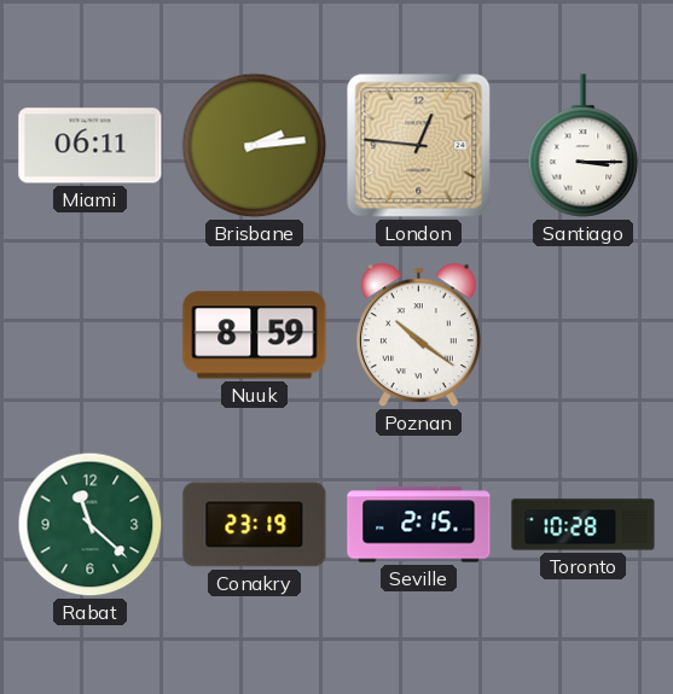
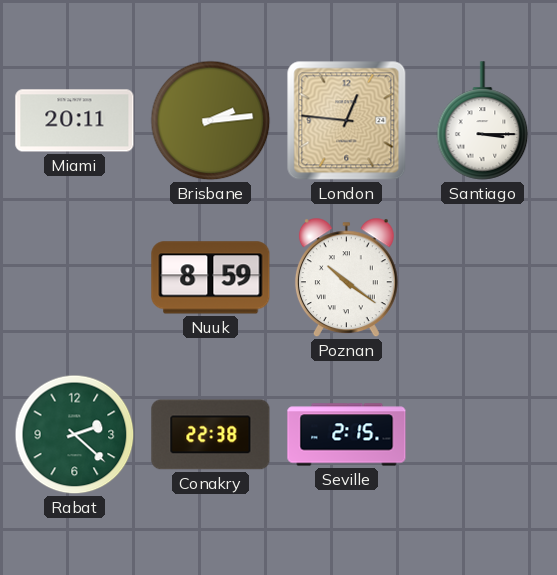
Miami: 06:11 -> 20:11
Rabat: 11:22 -> 2:22
Conakry: 23:19 -> 22:38
Toronto: 10:28 -> none
